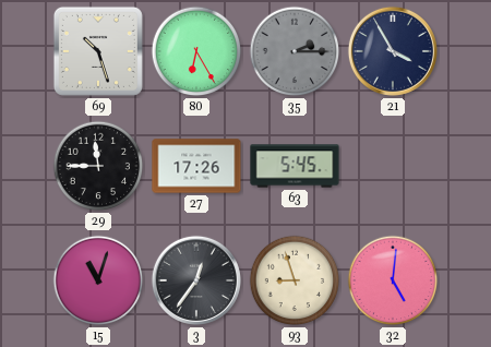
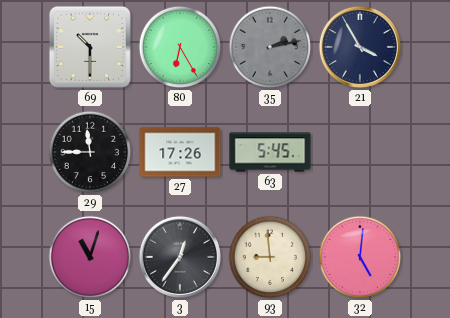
69: 10:27 -> 10:30
35: 2:15 -> 2:13
93: 8:57 -> 8:59
